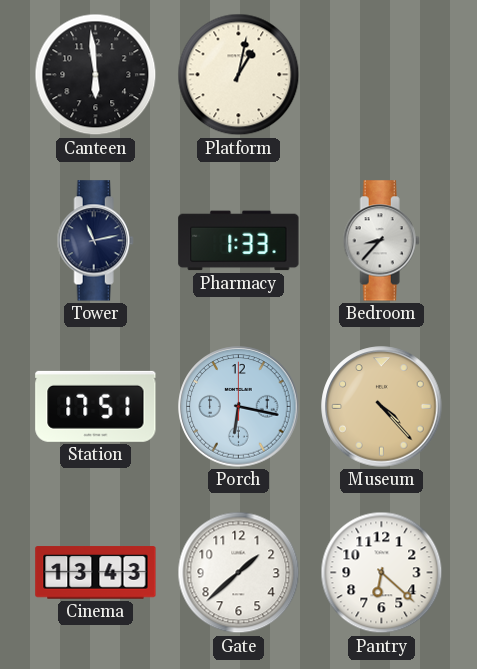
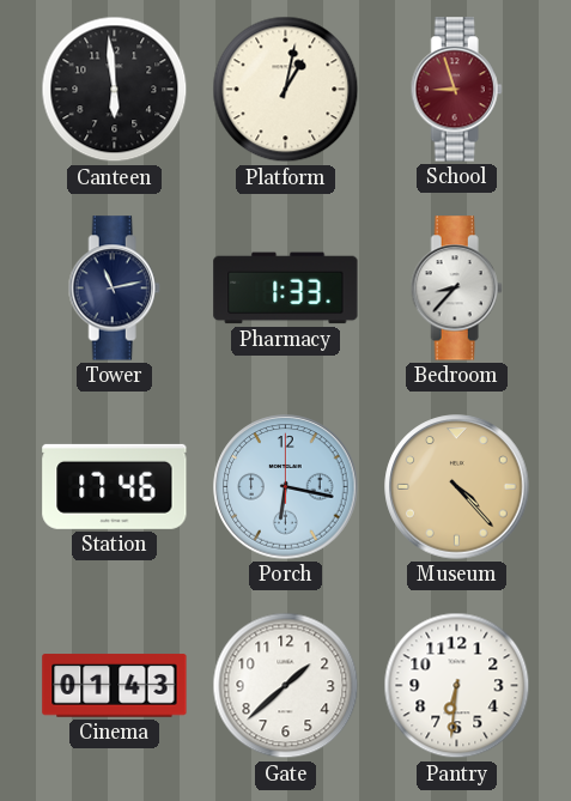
School: none -> 8:57
Station: 17:51 -> 17:46
Cinema: 13:43 -> 01:43
Pantry: 6:22 -> 6:31
